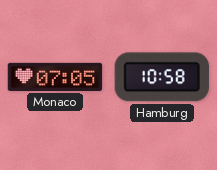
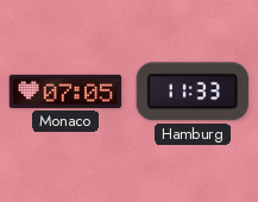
Hamburg: 10:58 -> 11:33
